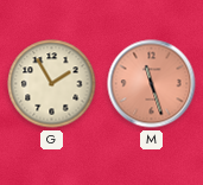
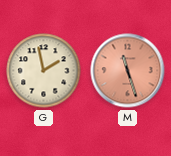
G: 1:55 -> 1:58
